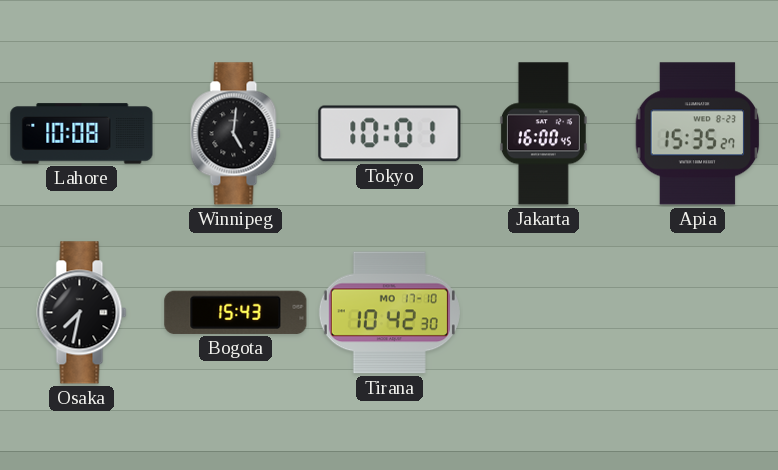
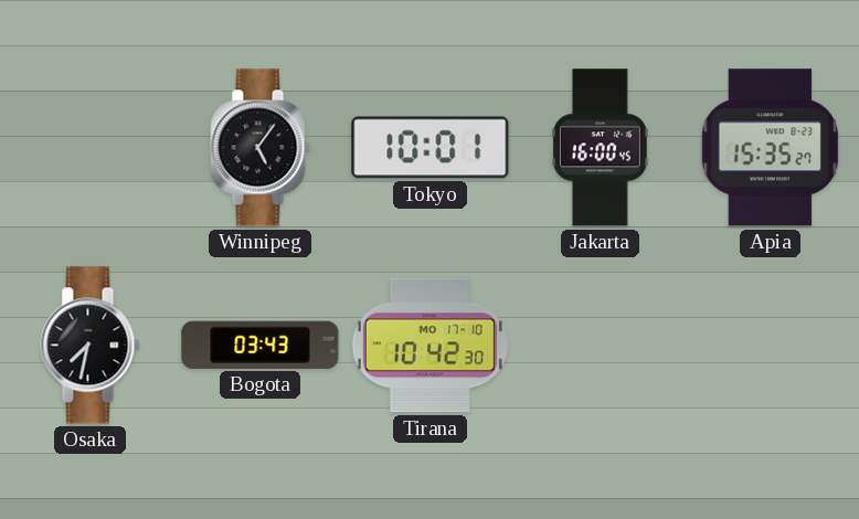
Lahore: 10:08 -> none
Winnipeg: 5:01 -> 5:06
Bogota: 15:43 -> 03:43
